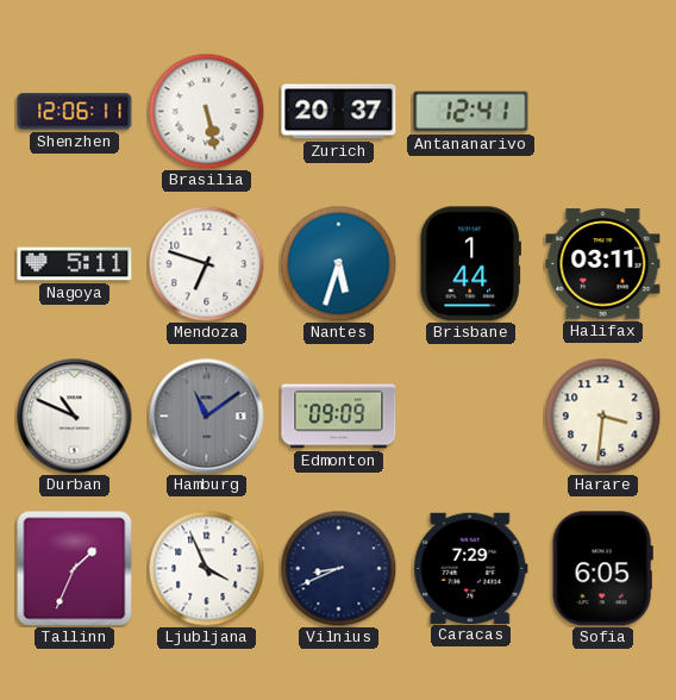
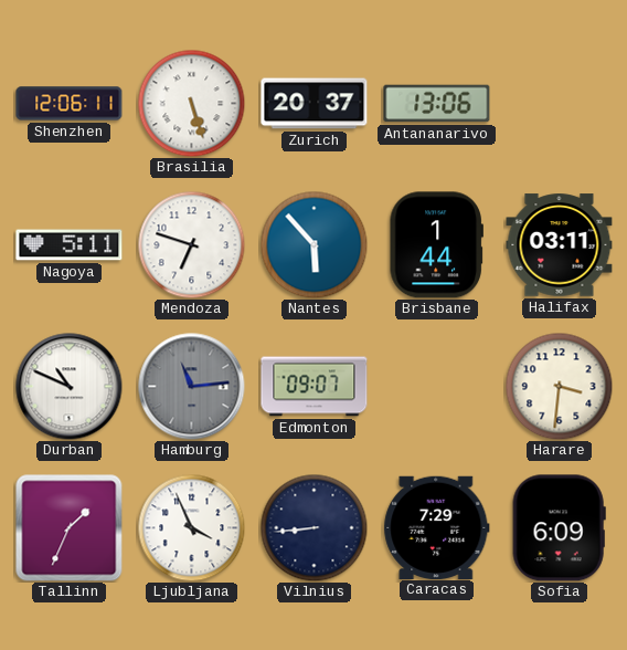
Brasilia: 5:28 -> 5:27
Antananarivo: 12:41 -> 13:06
Nantes: 5:33 -> 5:53
Hamburg: 11:09 -> 11:14
Edmonton: 09:09 -> 09:07
Vilnius: 8:41 -> 8:44
Sofia: 6:05 -> 6:09
